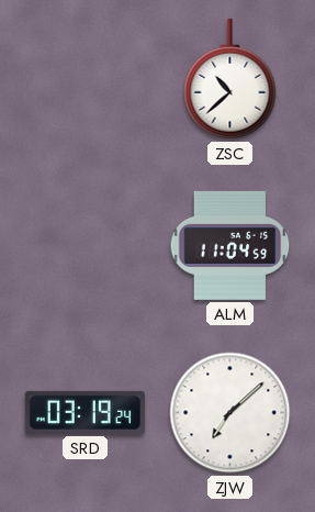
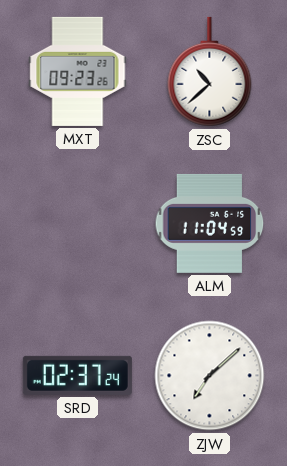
MXT: none -> 09:23
SRD: 03:19 -> 02:37
